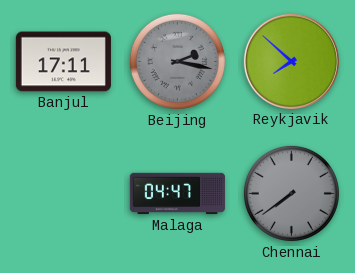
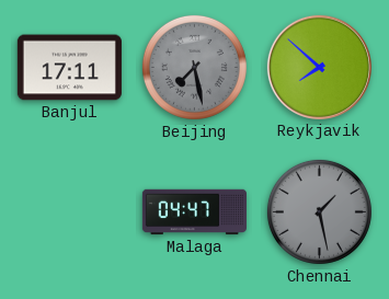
Beijing: 2:17 -> 7:28
Chennai: 7:39 -> 1:28
